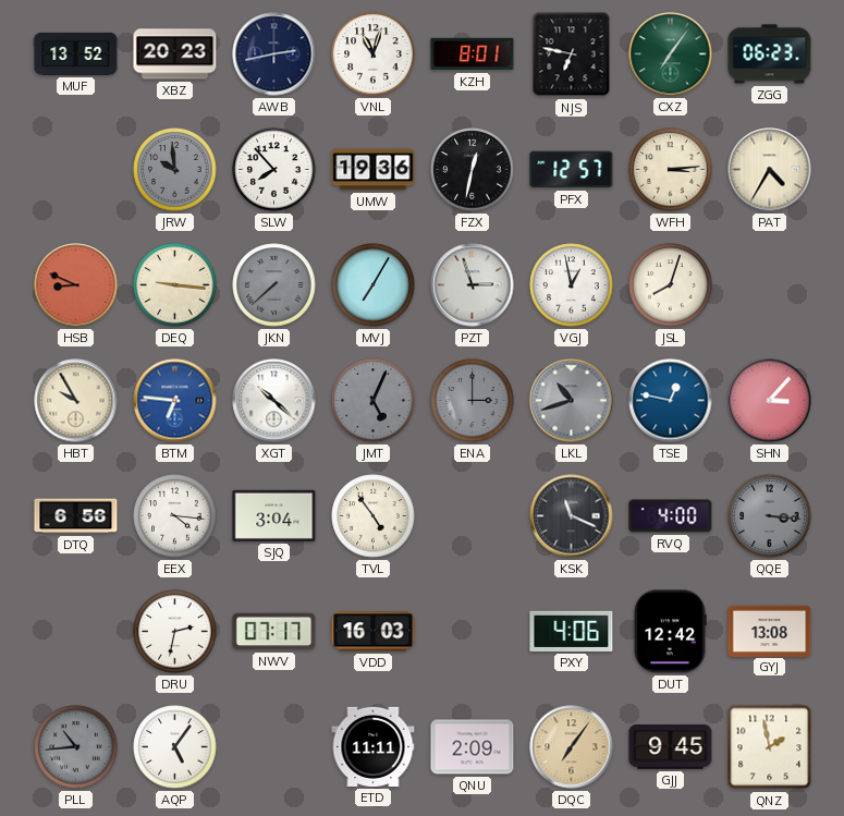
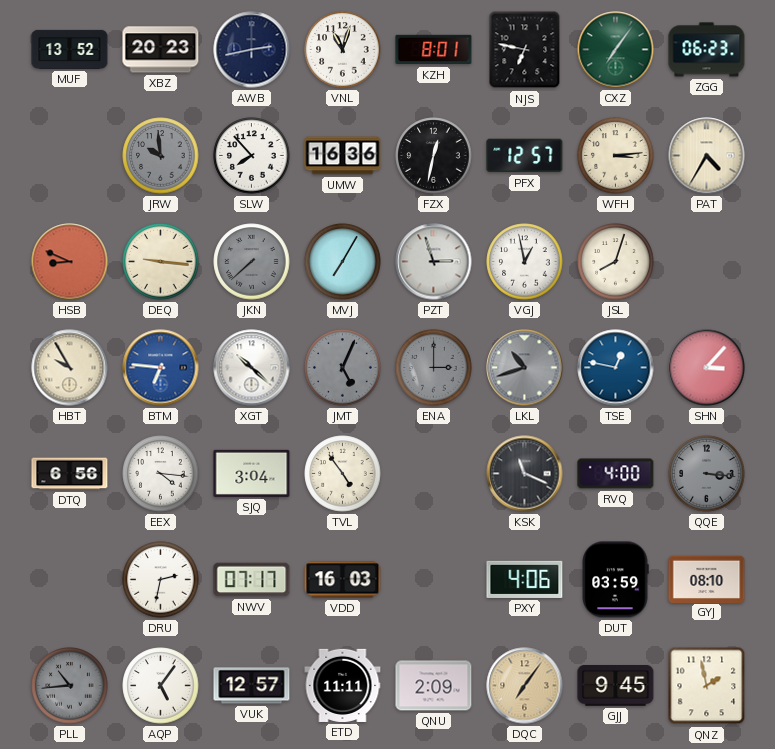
UMW: 19:36 -> 16:36
DUT: 12:42 -> 03:59
GYJ: 13:08 -> 08:10
VUK: none -> 12:57
